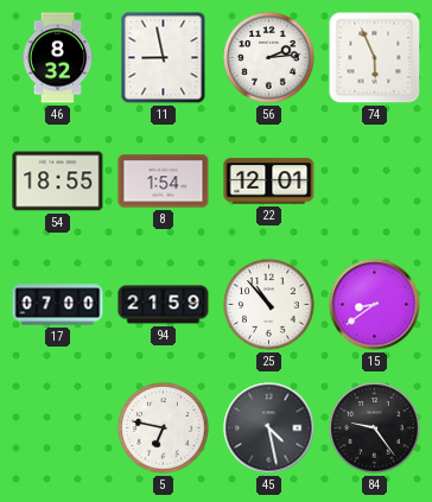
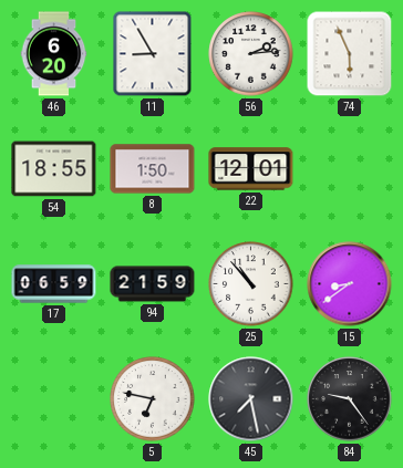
46: 8:32 -> 6:20
11: 8:58 -> 8:55
8: 1:54 -> 1:50
17: 07:00 -> 06:59
45: 4:28 -> 7:28
